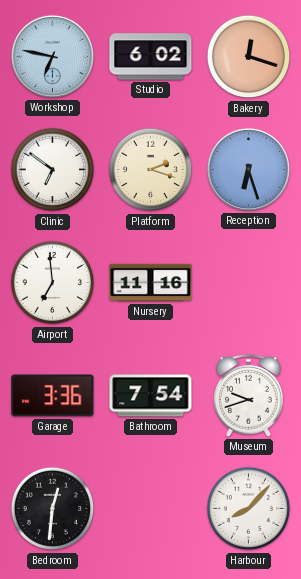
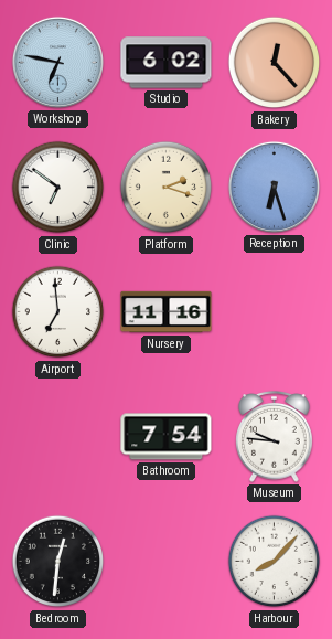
Bakery: 12:18 -> 12:23
Garage: 3:36 -> none
Museum: 9:42 -> 9:46
